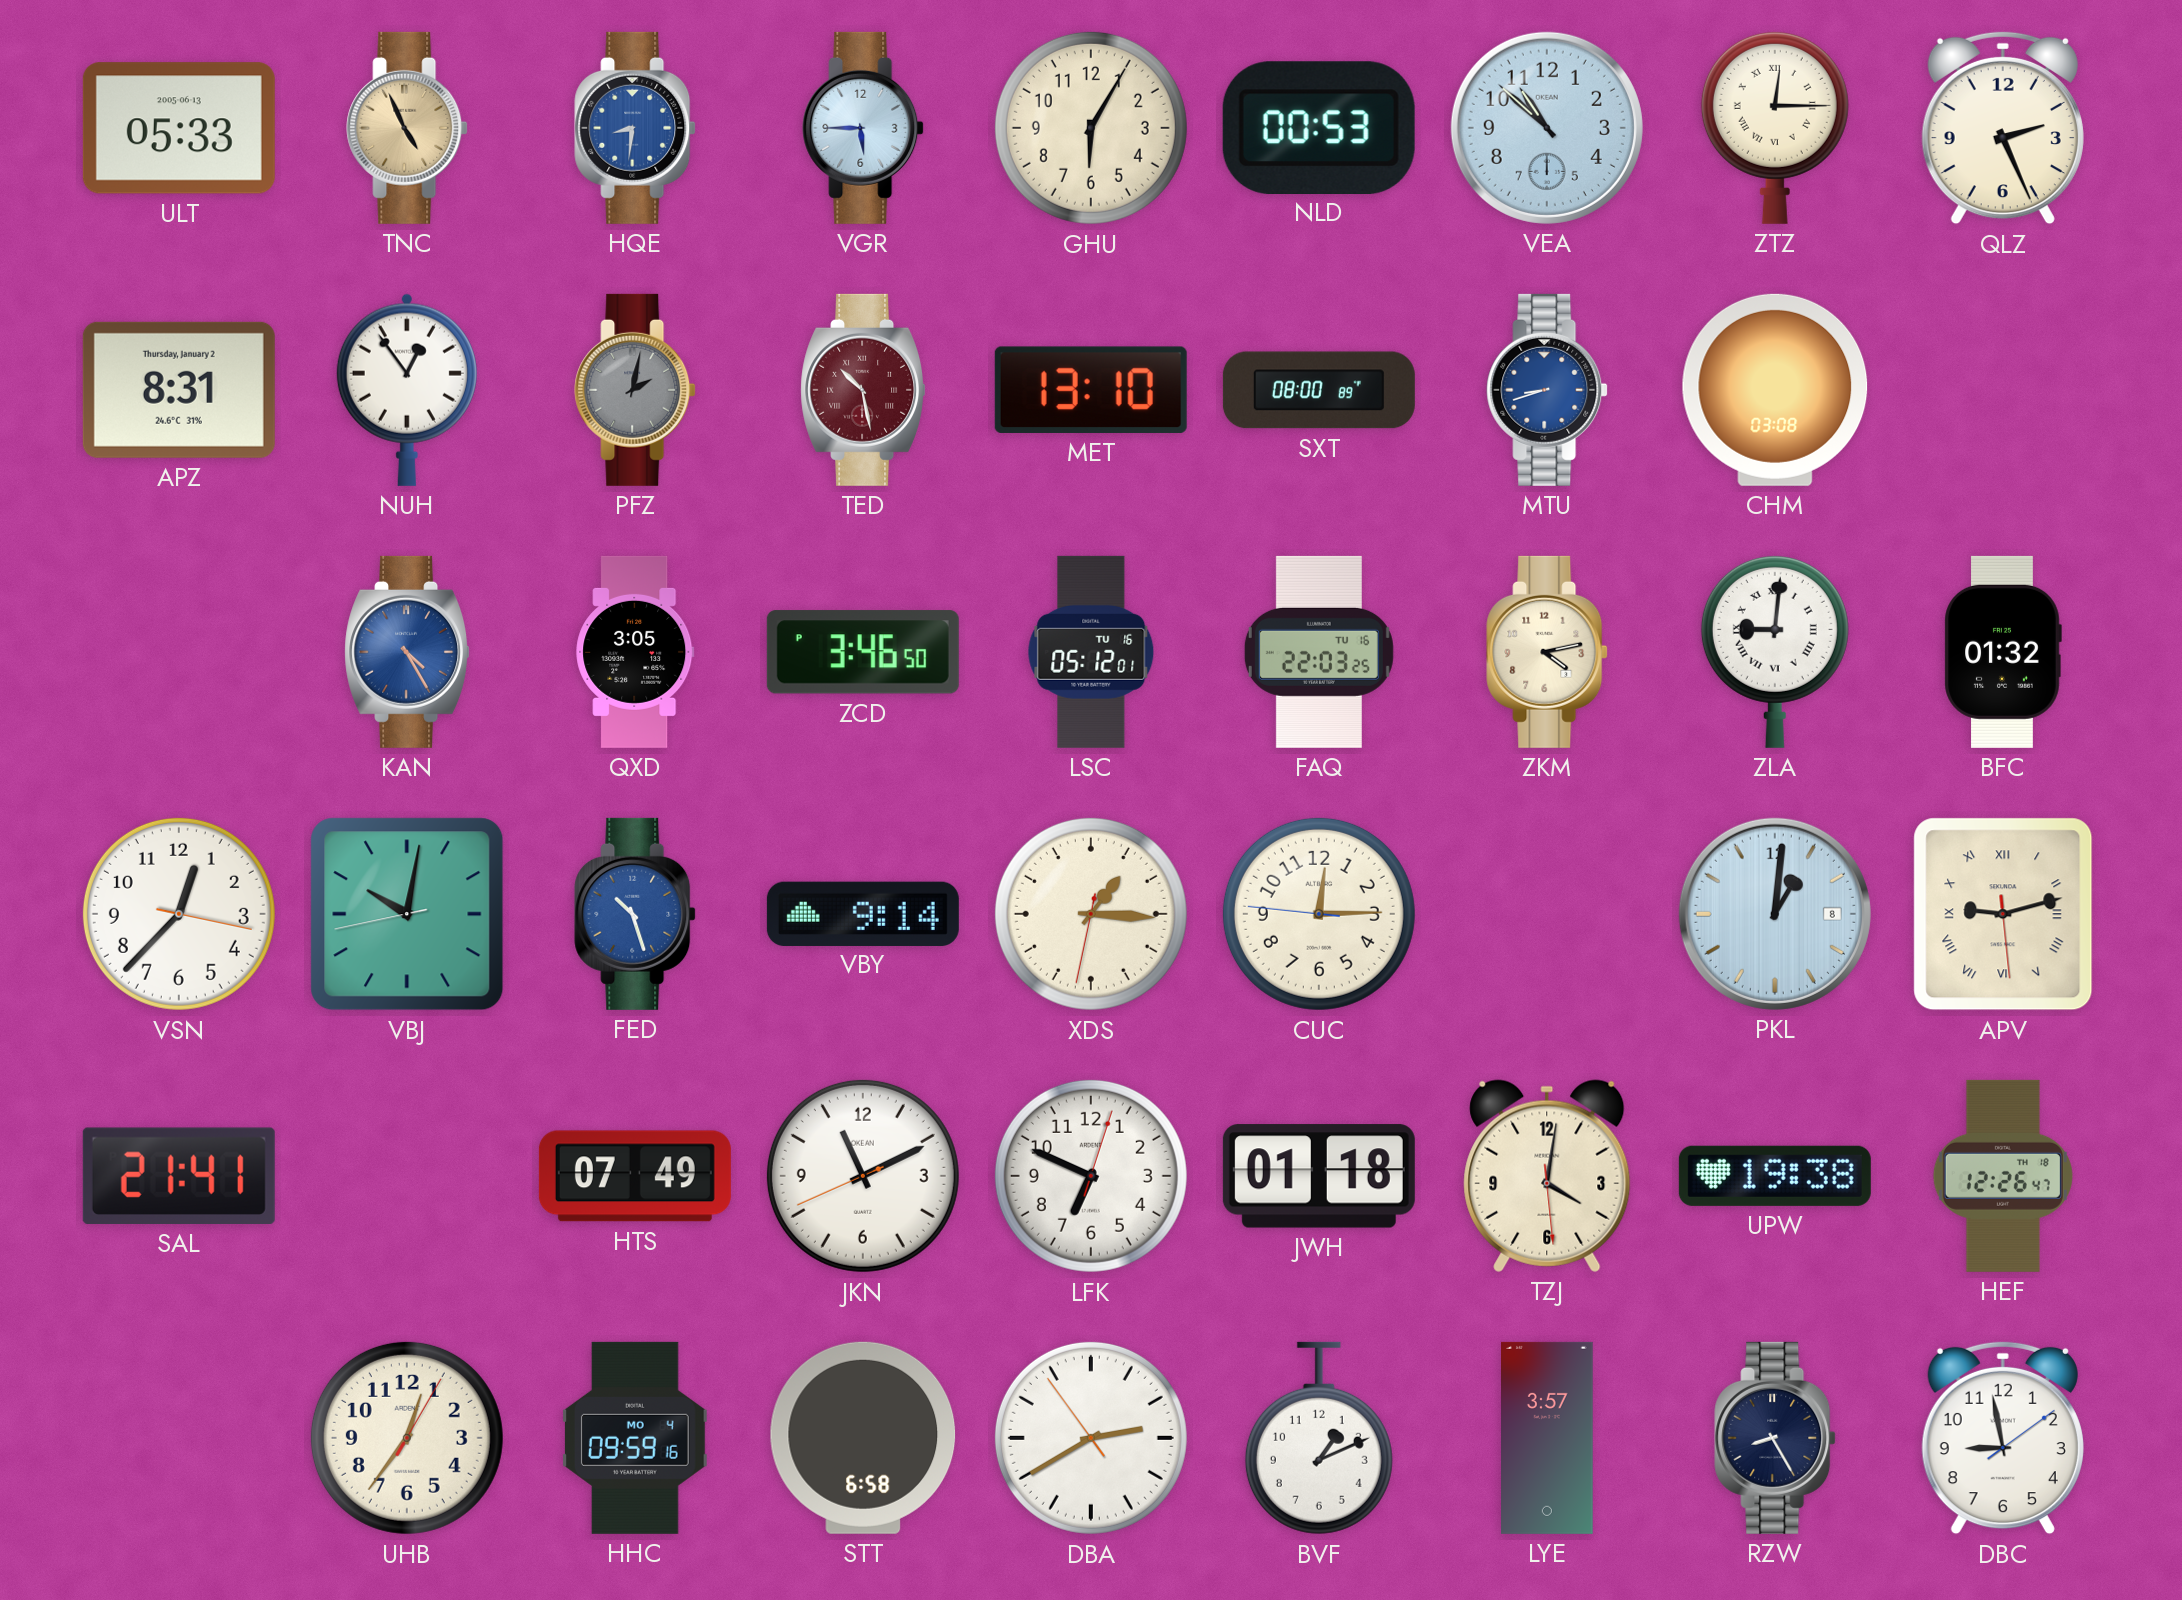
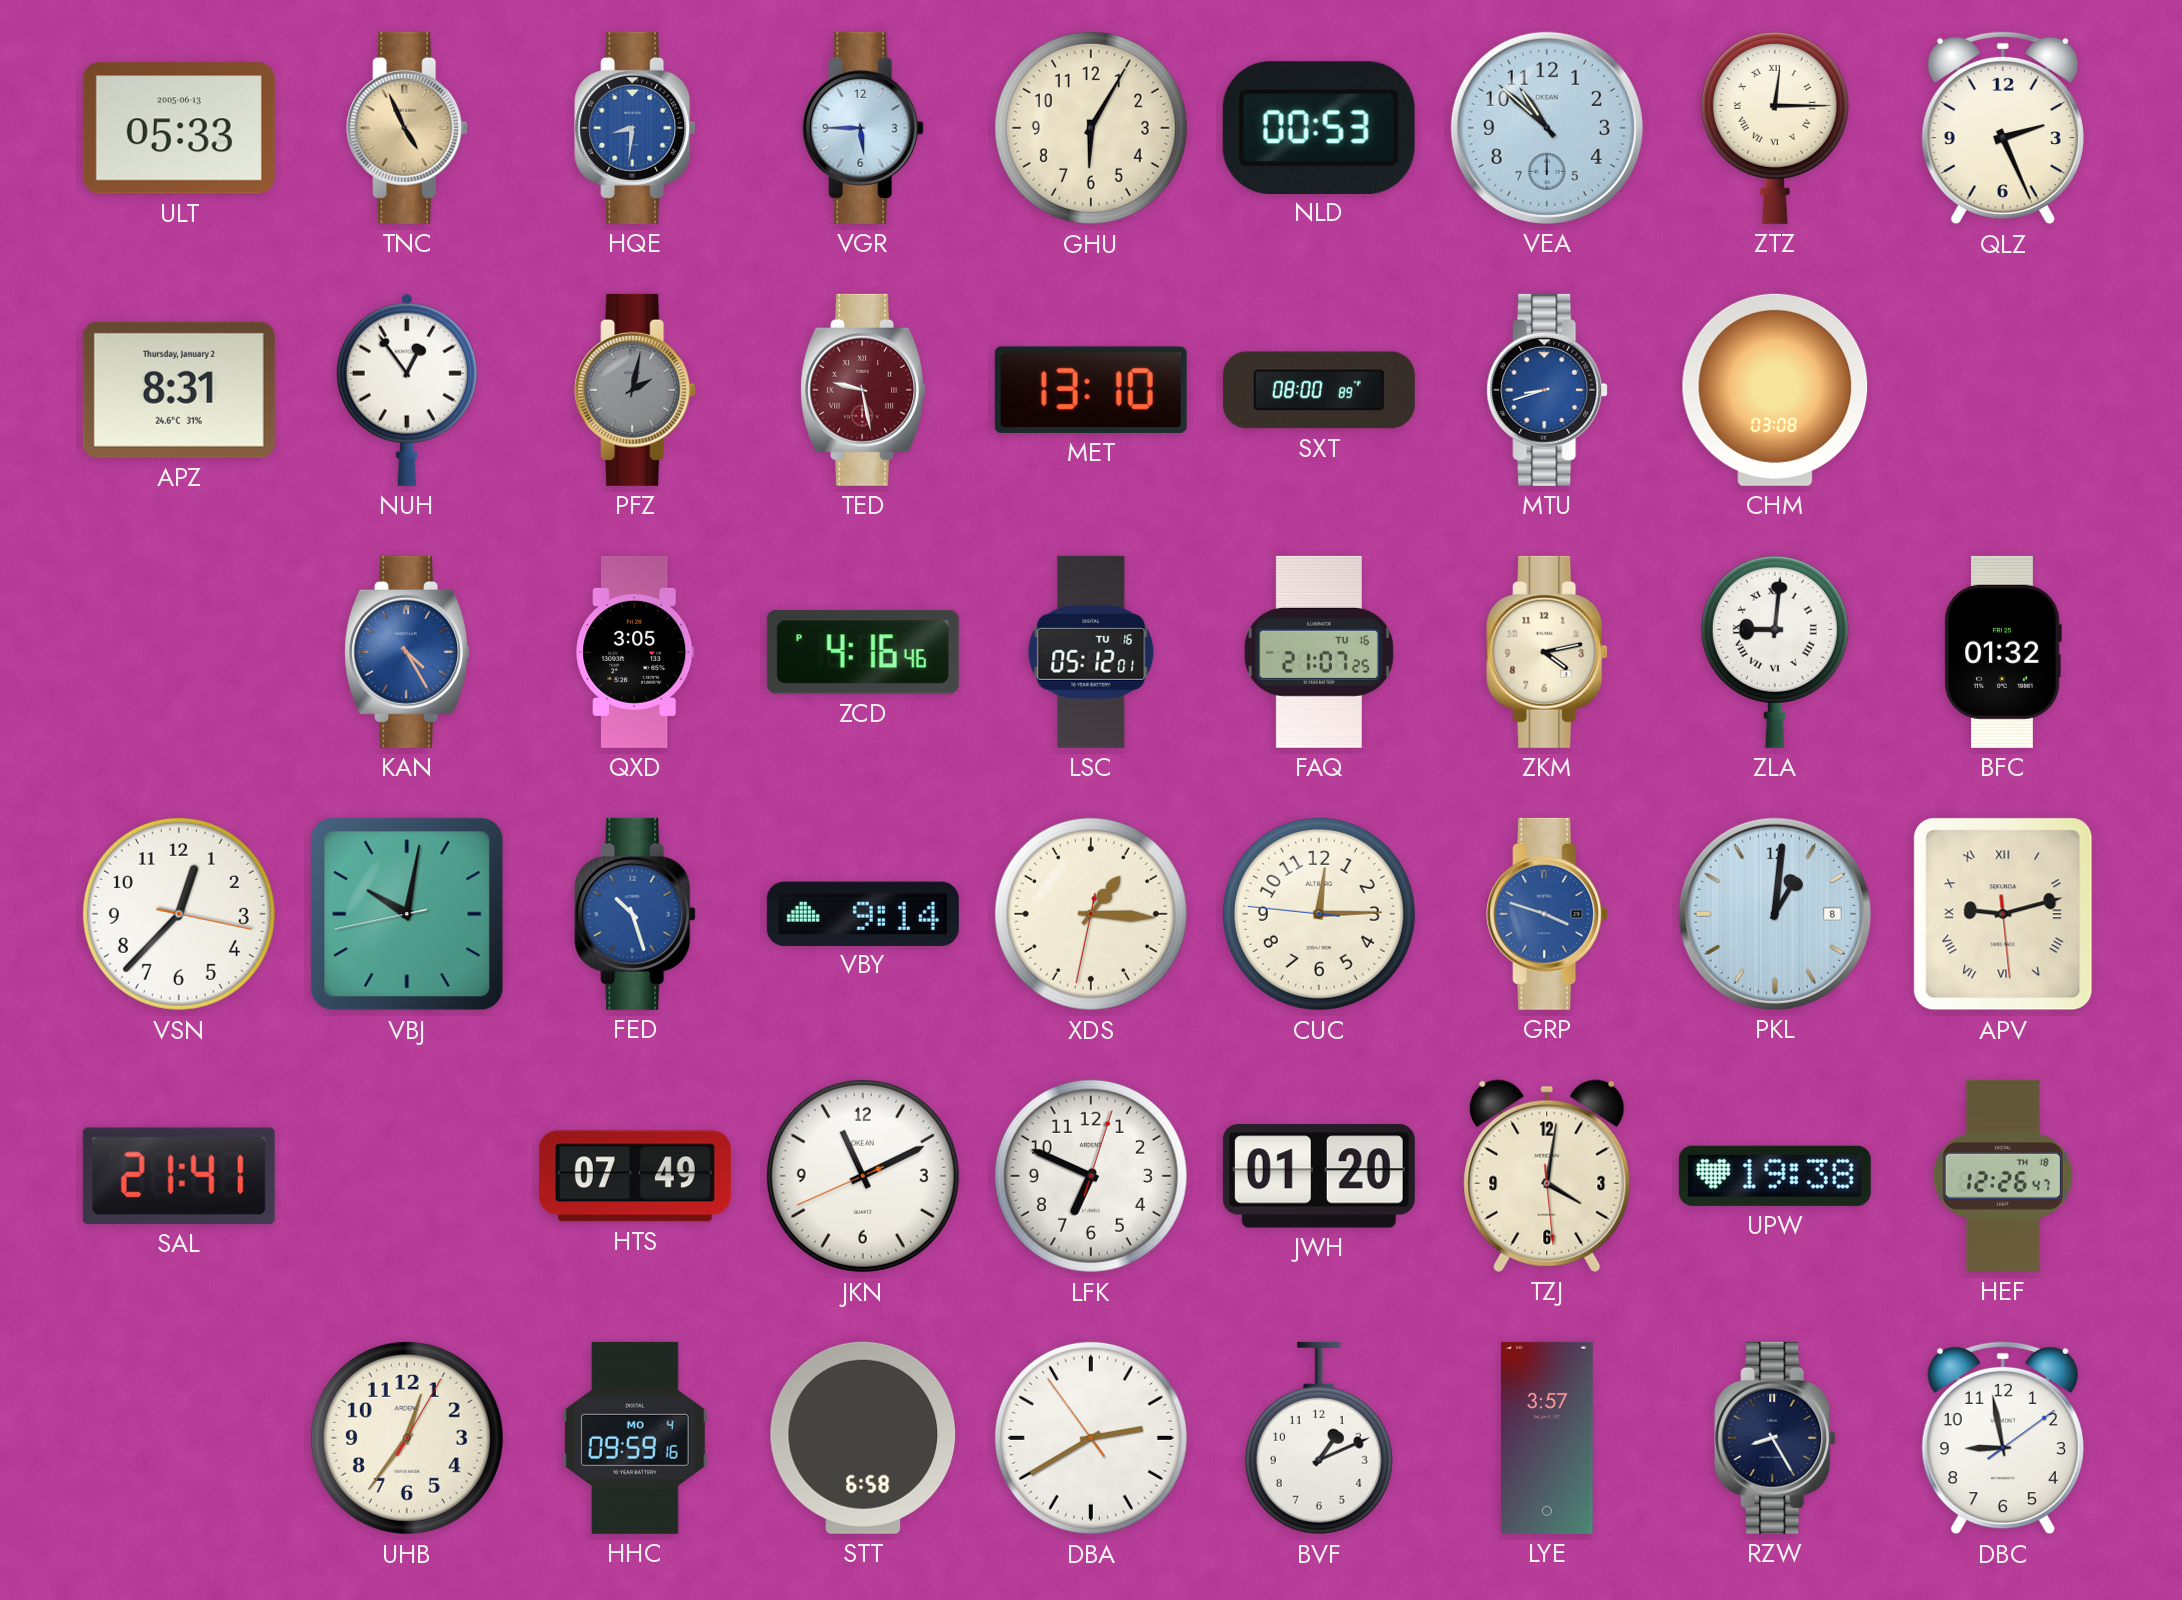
TED: 10:28 -> 9:28
ZCD: 3:46 -> 4:16
FAQ: 22:03 -> 21:07
GRP: none -> 3:48
JWH: 01:18 -> 01:20
